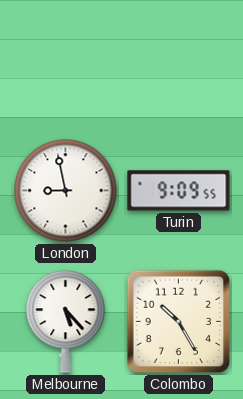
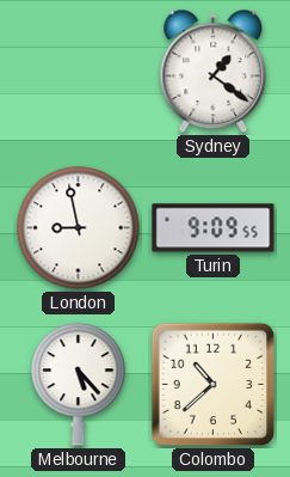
Sydney: none -> 1:21
Colombo: 10:25 -> 10:38
